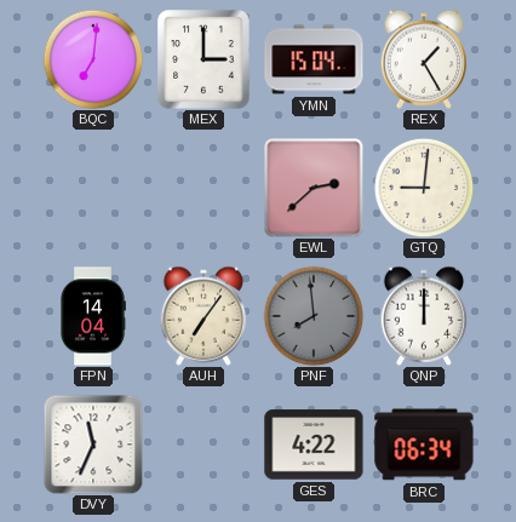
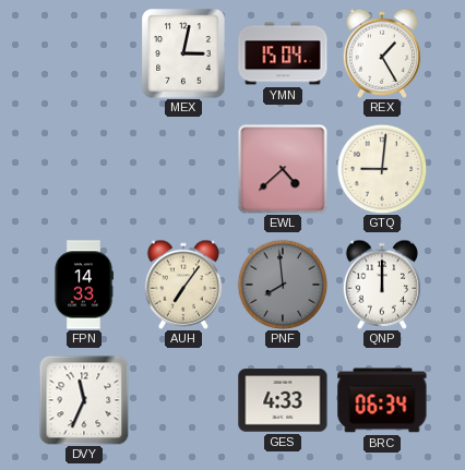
BQC: 7:01 -> none
MEX: 3:00 -> 3:02
EWL: 2:38 -> 4:38
FPN: 14:04 -> 14:33
GES: 4:22 -> 4:33
